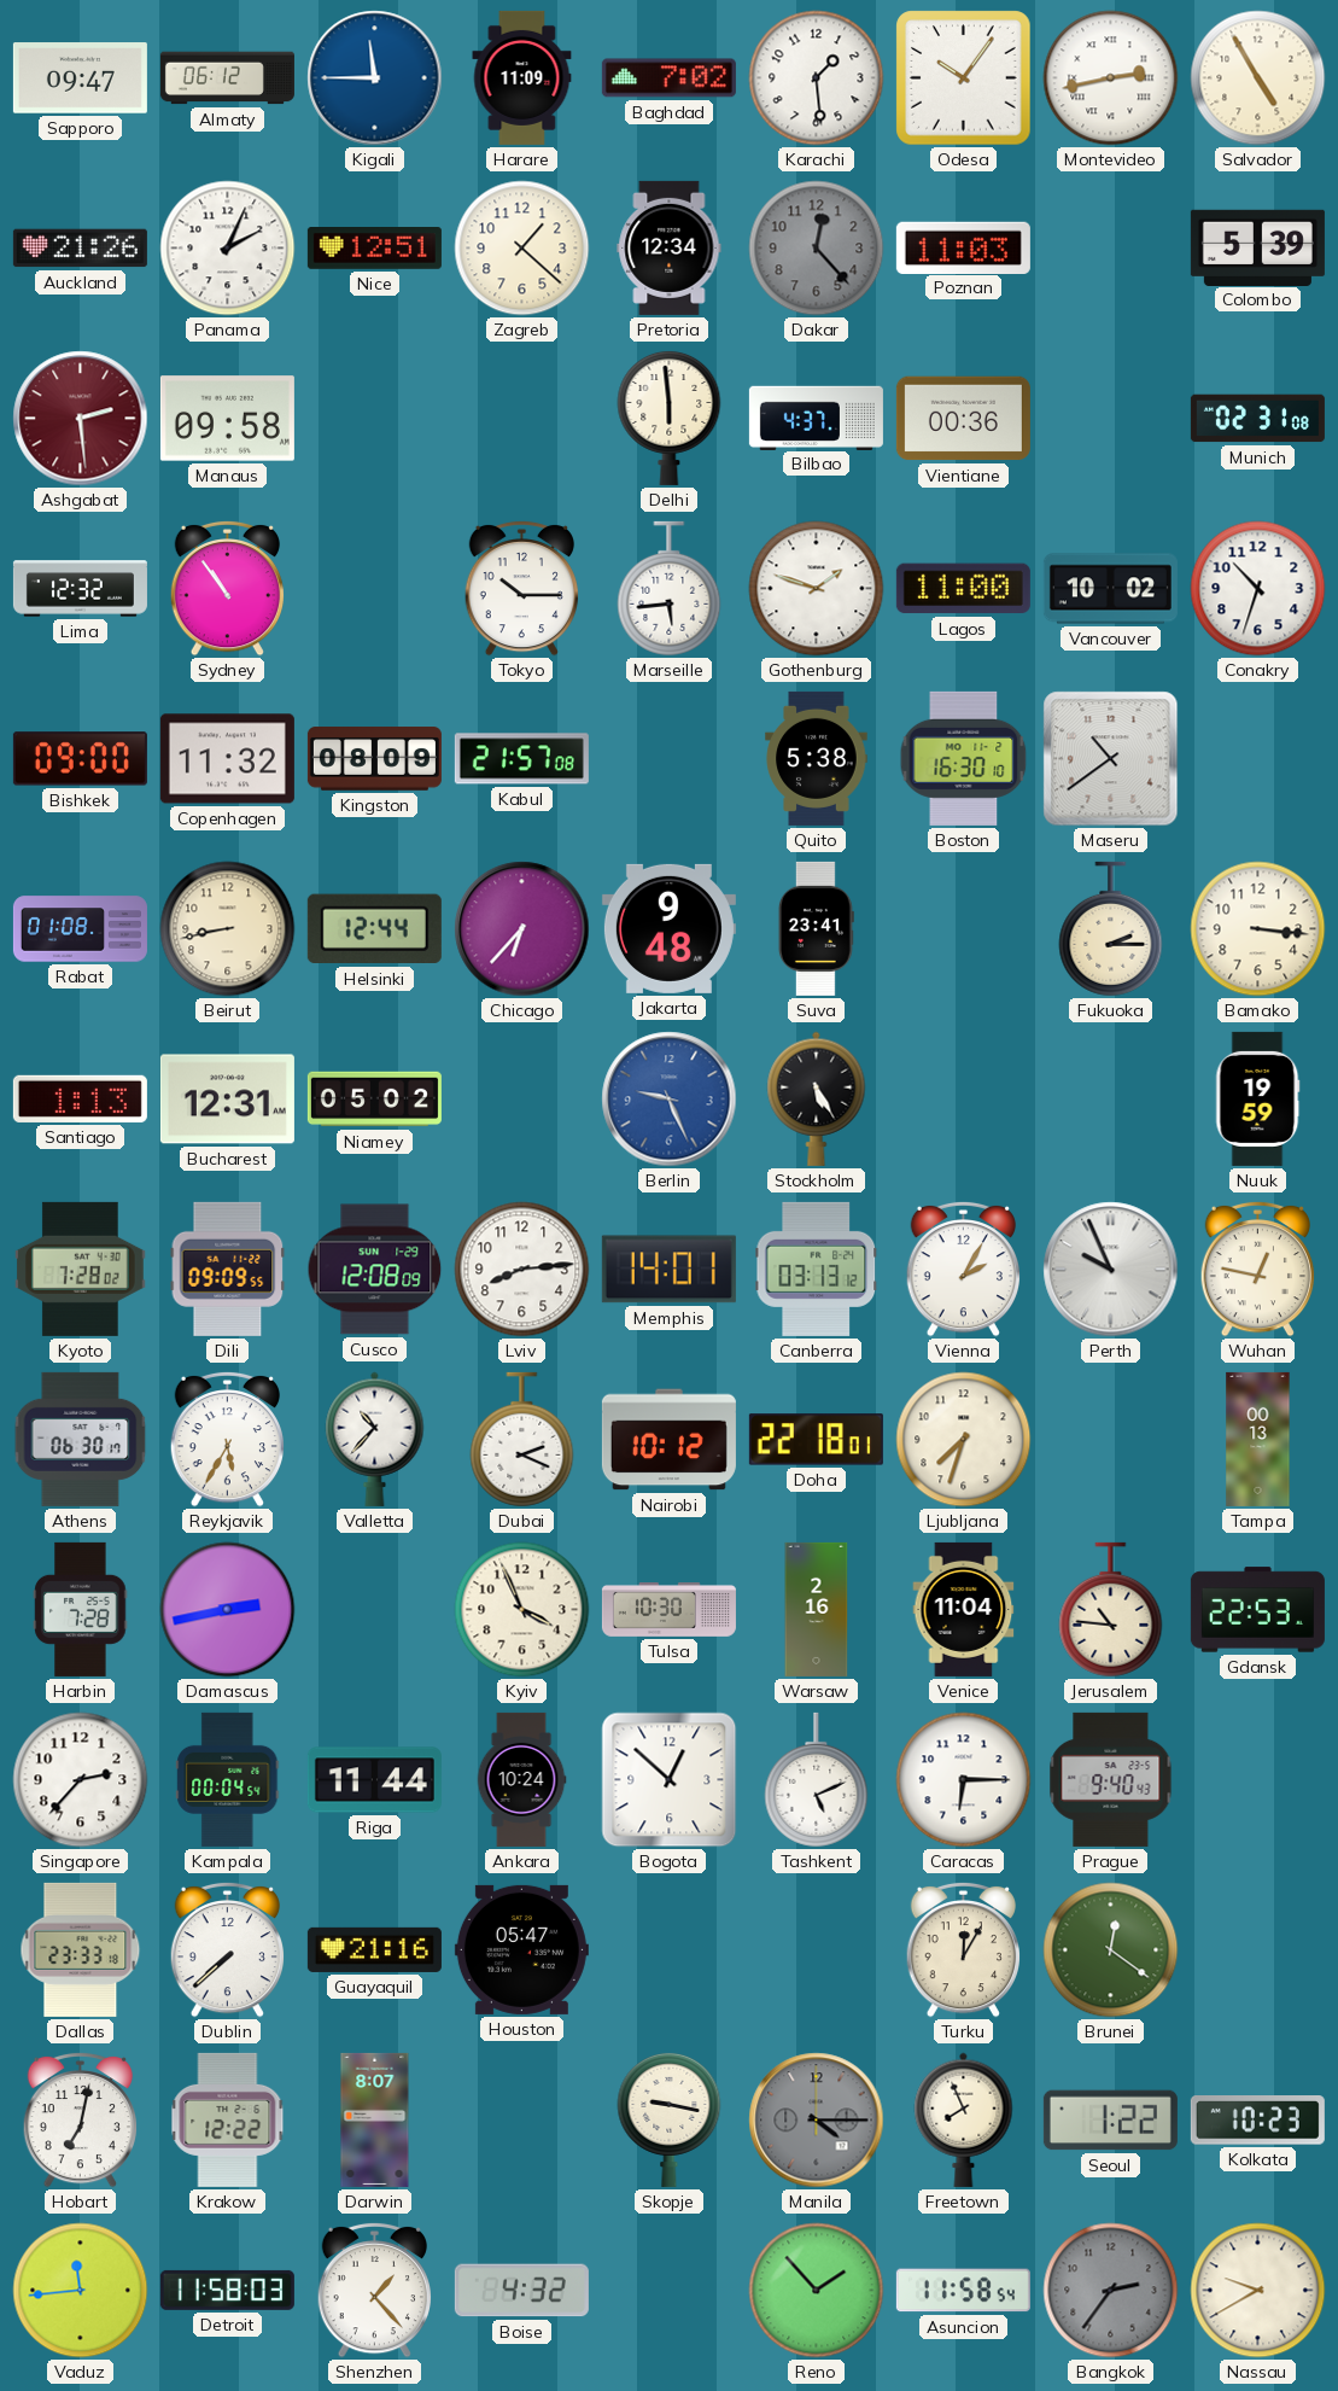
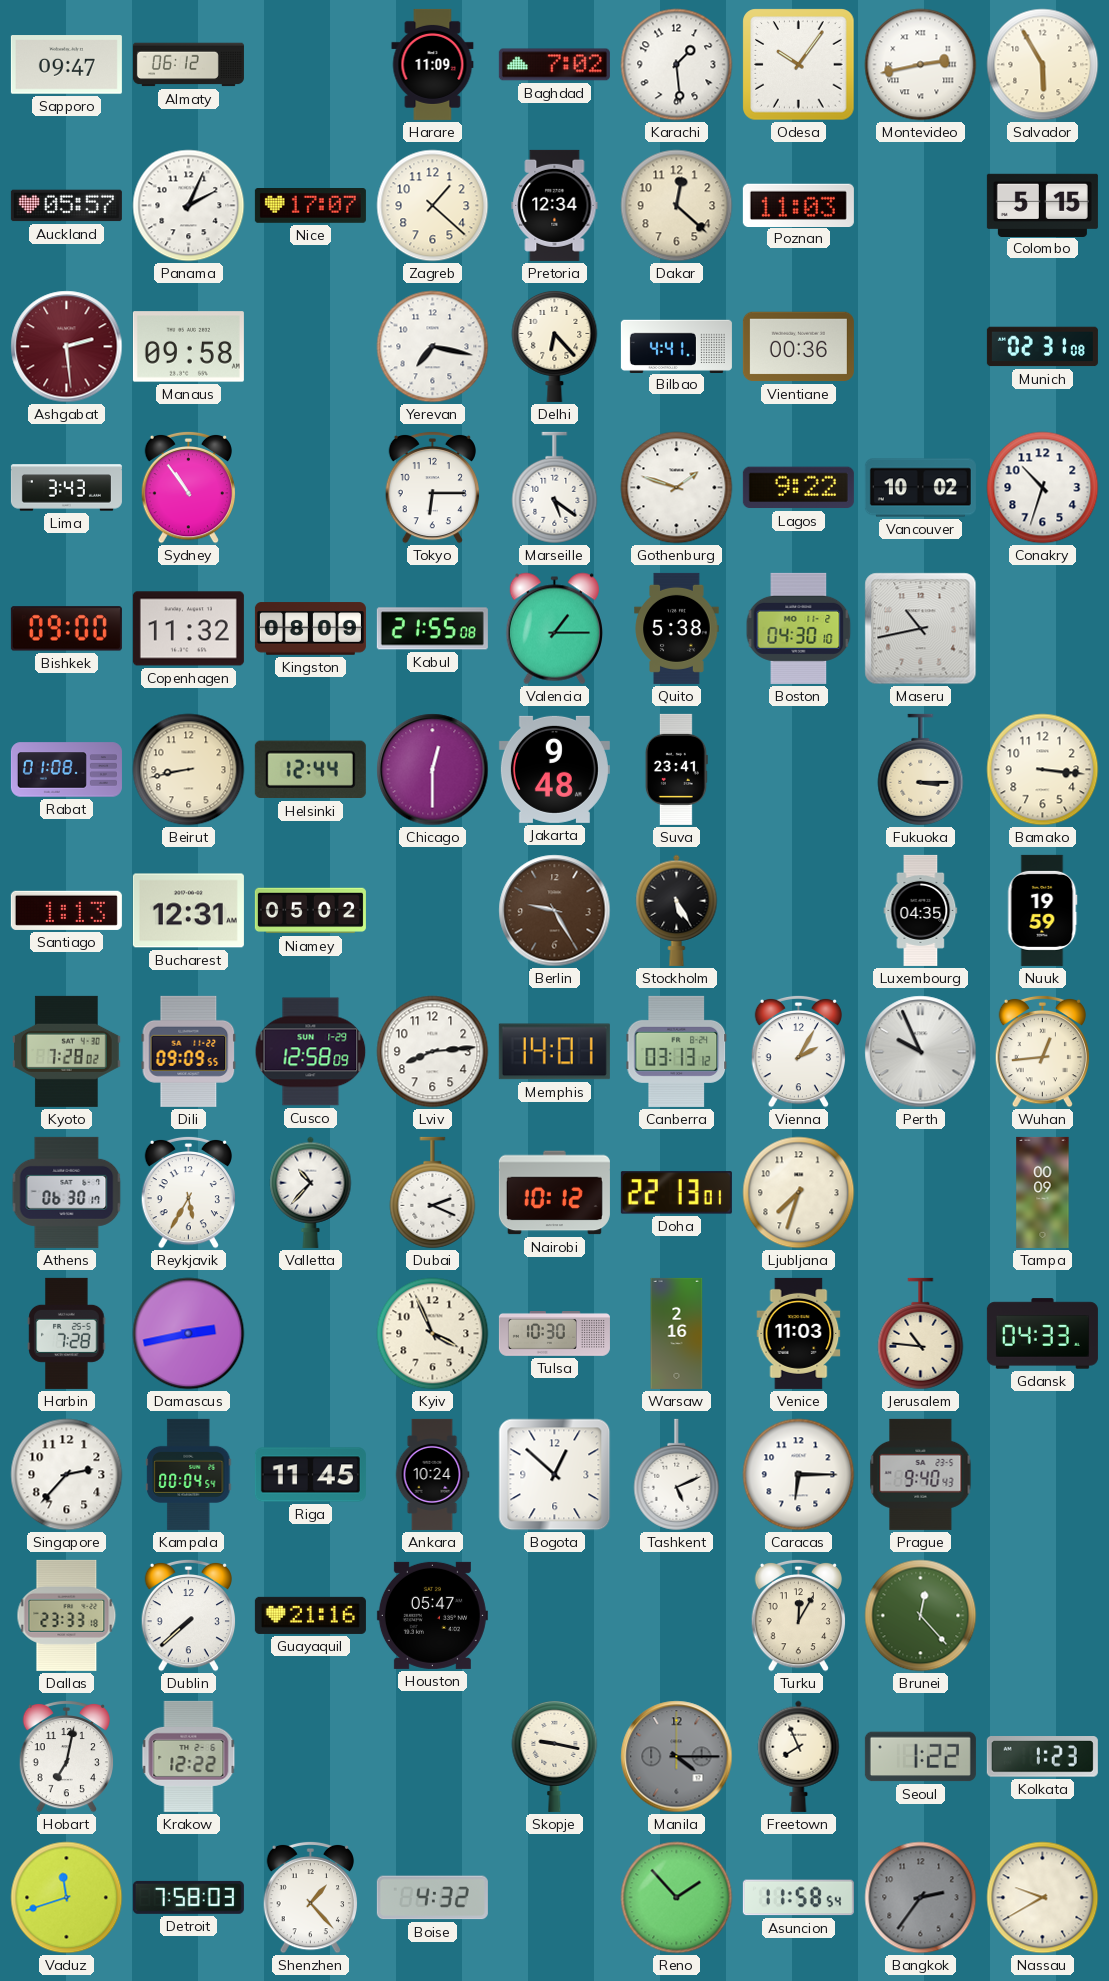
Kigali: 11:45 -> none
Salvador: 4:55 -> 5:55
Auckland: 21:26 -> 05:57
Nice: 12:51 -> 17:07
Dakar: 12:23 -> 12:22
Dakar dial: grey -> cream
Colombo: 5:39 -> 5:15
Yerevan: none -> 7:17
Delhi: 5:59 -> 6:23
Bilbao: 4:37 -> 4:41
Lima: 12:32 -> 3:43
Tokyo: 10:15 -> 6:15
Marseille: 5:44 -> 5:21
Lagos: 11:00 -> 9:22
Kabul: 21:57 -> 21:55
Valencia: none -> 1:15
Boston: 16:30 -> 04:30
Maseru: 10:39 -> 10:43
Chicago: 6:37 -> 12:30
Fukuoka: 2:15 -> 3:15
Berlin: 9:26 -> 9:25
Berlin dial: blue -> brown
Luxembourg: none -> 04:35
Cusco: 12:08 -> 12:58
Wuhan: 12:47 -> 12:44
Doha: 22:18 -> 22:13
Tampa: 00:13 -> 00:09
Venice: 11:04 -> 11:03
Gdansk: 22:53 -> 04:33
Riga: 11:44 -> 11:45
Brunei: 12:21 -> 12:23
Darwin: 8:07 -> none
Kolkata: 10:23 -> 1:23
Vaduz: 11:44 -> 11:42
Detroit: 11:58 -> 7:58
